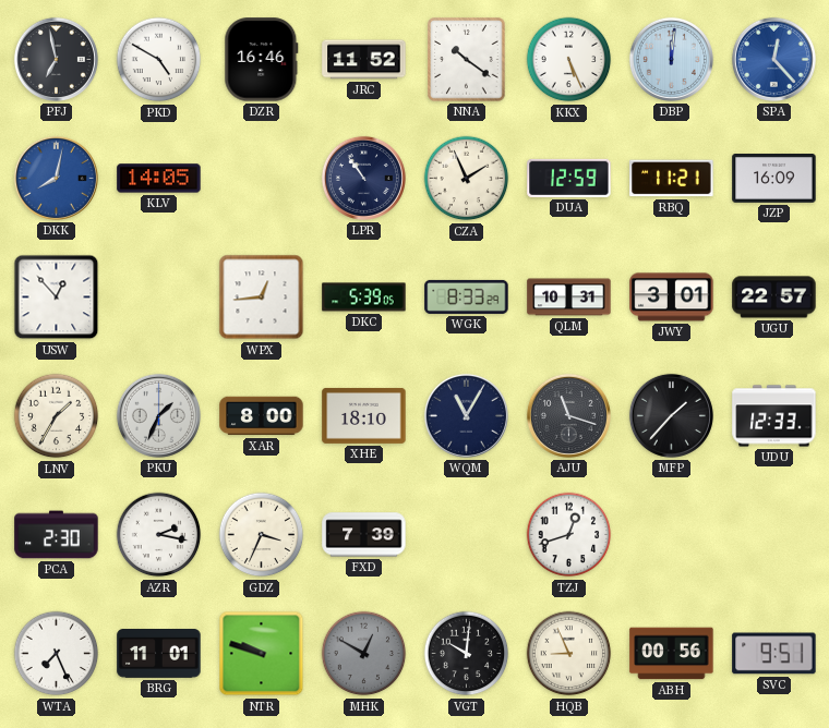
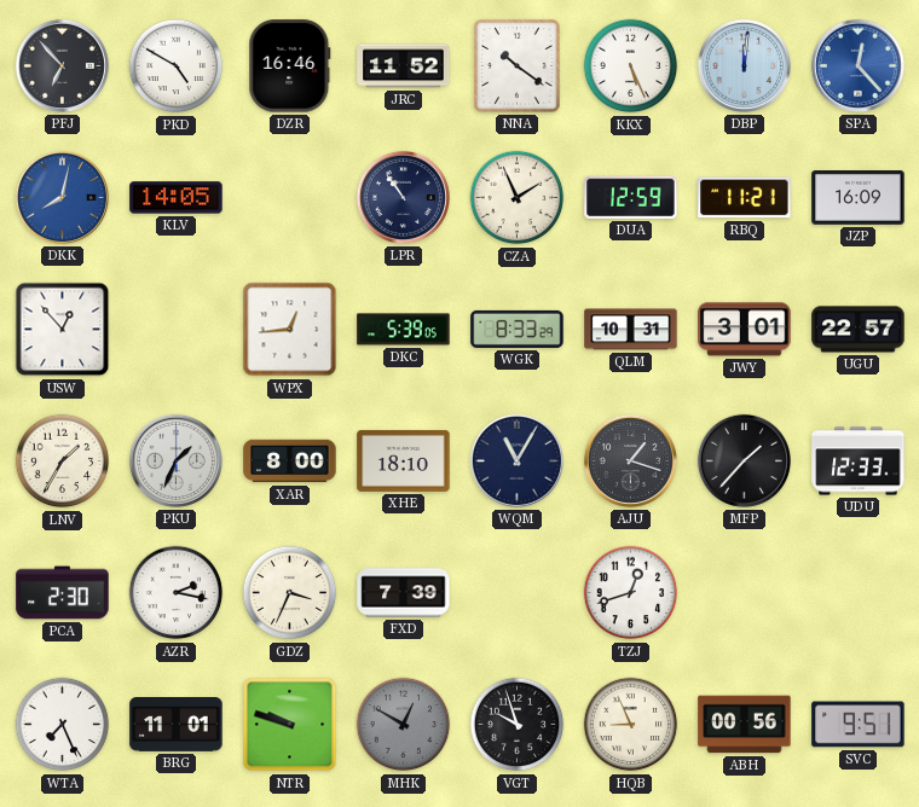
PFJ: 6:58 -> 6:53
AJU: 11:18 -> 1:18
VGT: 10:01 -> 9:57
